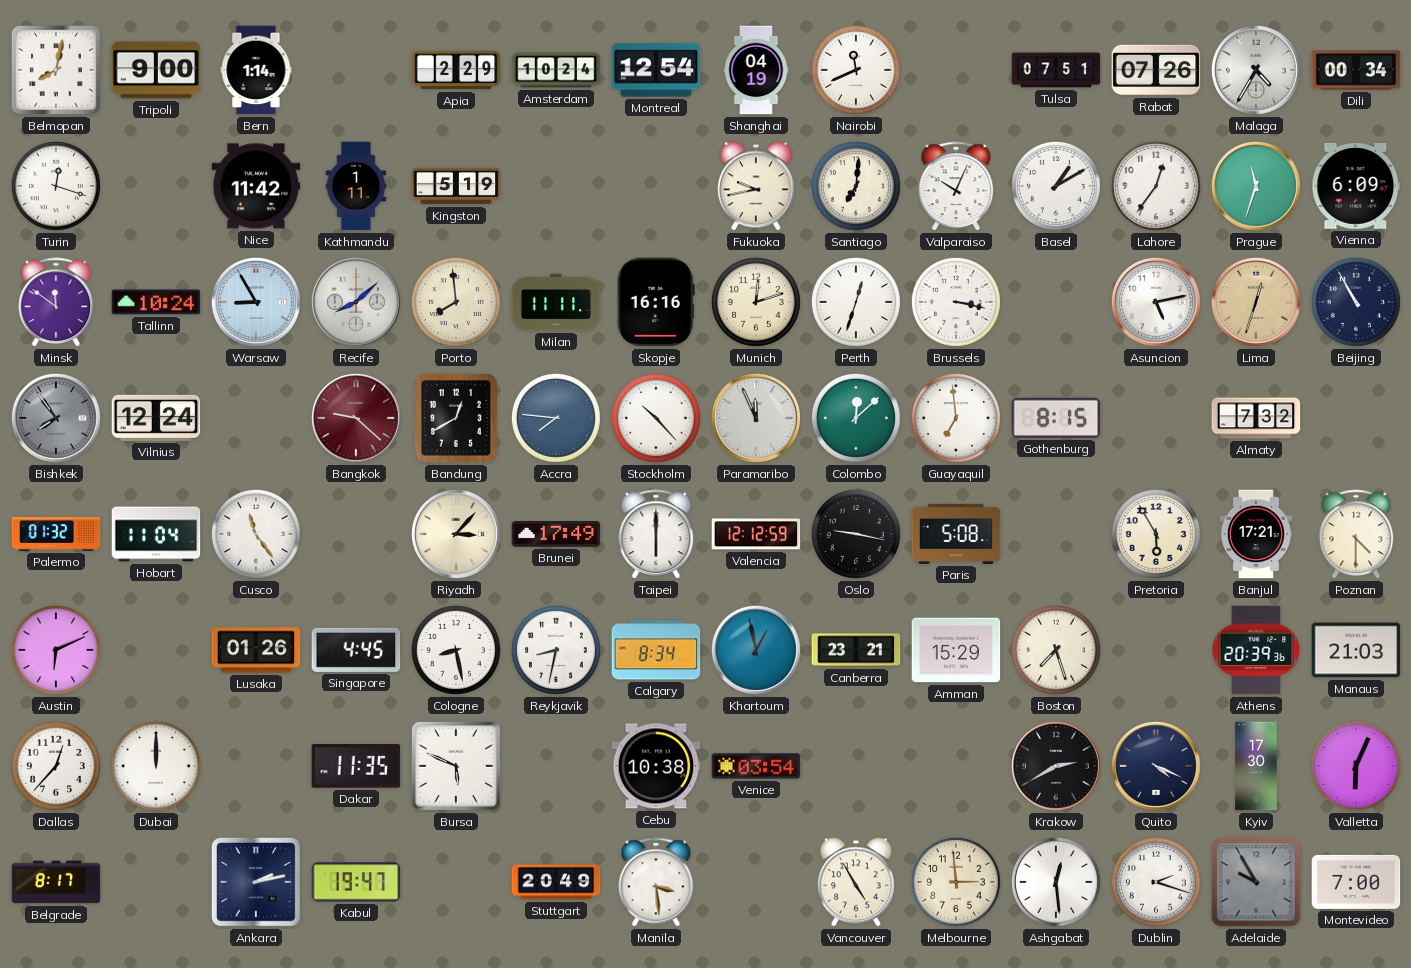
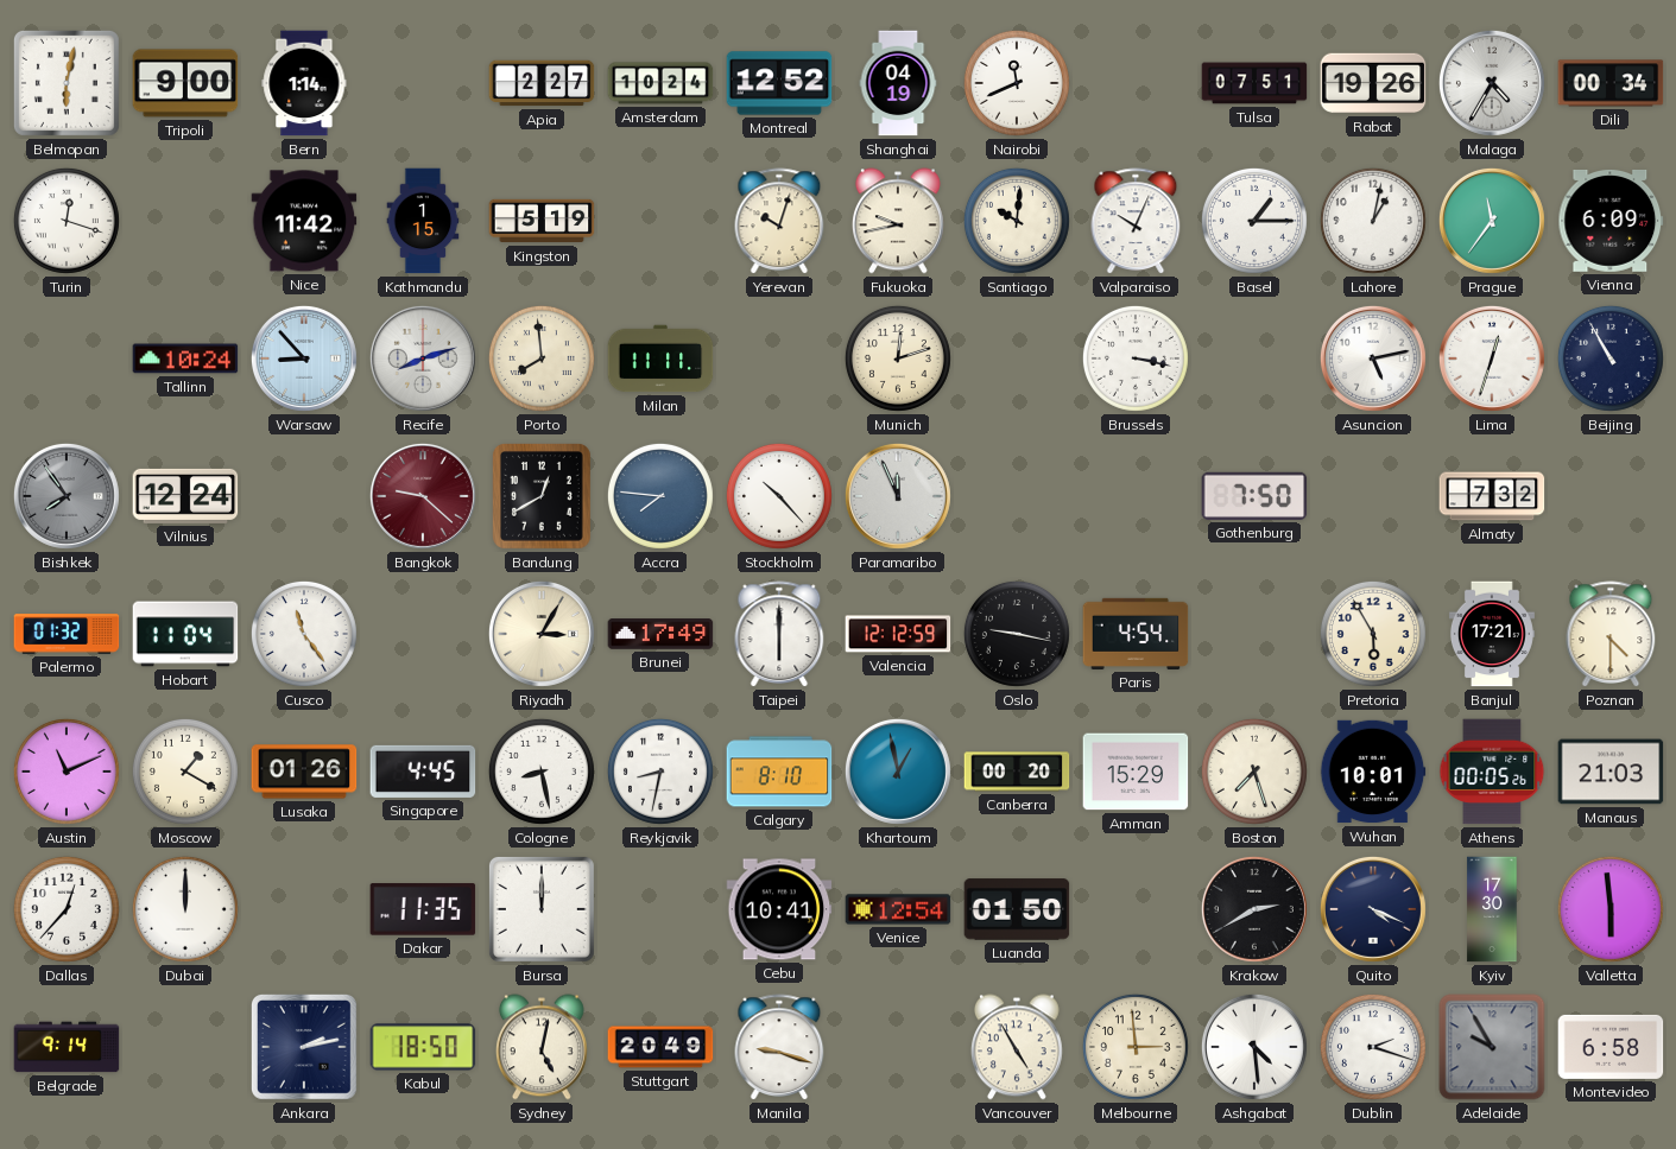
Belmopan: 8:02 -> 6:02
Apia: 2:29 -> 2:27
Montreal: 12:54 -> 12:52
Rabat: 07:26 -> 19:26
Kathmandu: 1:11 -> 1:15
Yerevan: none -> 10:03
Santiago: 7:01 -> 10:01
Basel: 1:10 -> 1:15
Lahore: 12:36 -> 1:02
Prague: 11:33 -> 11:36
Minsk: 11:51 -> none
Warsaw: 8:55 -> 8:53
Recife: 8:08 -> 8:12
Skopje: 16:16 -> none
Perth: 12:33 -> none
Lima dial: champagne -> white
Colombo: 12:08 -> none
Guayaquil: 6:59 -> none
Gothenburg: 8:15 -> 7:50
Riyadh: 3:07 -> 3:05
Paris: 5:08 -> 4:54
Austin: 6:11 -> 11:11
Moscow: none -> 1:20
Calgary: 8:34 -> 8:10
Canberra: 23:21 -> 00:20
Wuhan: none -> 10:01
Athens: 20:39 -> 00:05
Bursa: 5:49 -> 12:00
Cebu: 10:38 -> 10:41
Venice: 03:54 -> 12:54
Luanda: none -> 01:50
Valletta: 6:04 -> 5:59
Belgrade: 8:17 -> 9:14
Kabul: 19:47 -> 18:50
Sydney: none -> 5:02
Manila: 3:29 -> 9:18
Ashgabat: 12:29 -> 4:29
Montevideo: 7:00 -> 6:58
